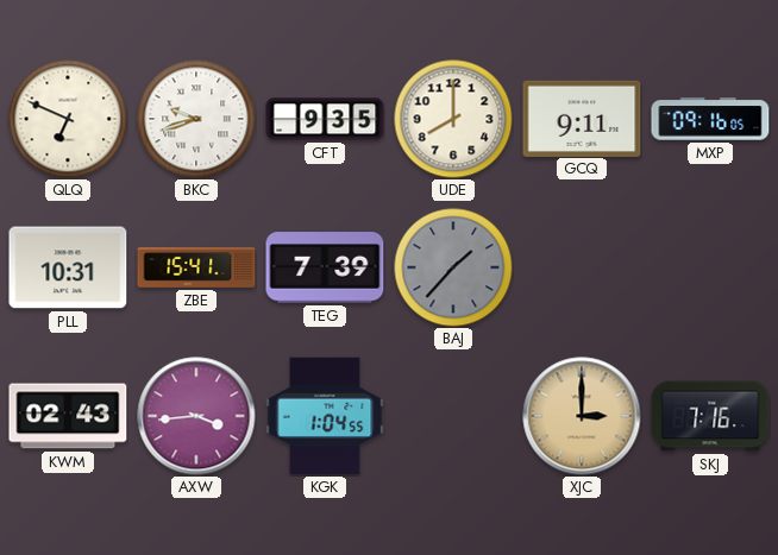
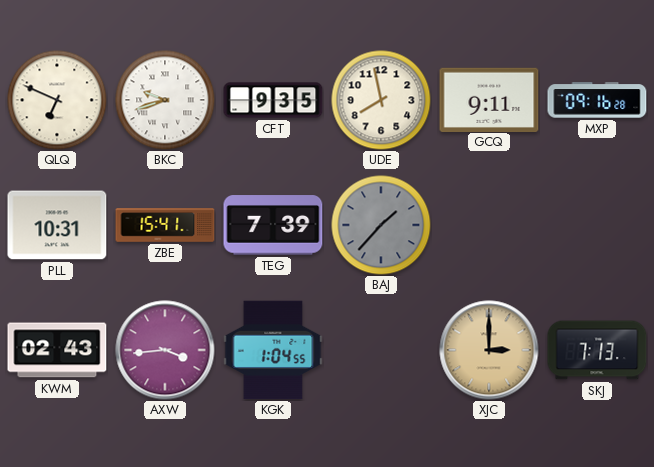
UDE: 8:00 -> 7:58
MXP: 09:16:05 -> 09:16:28
SKJ: 7:16 -> 7:13
